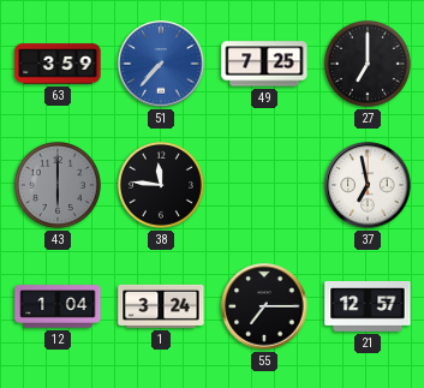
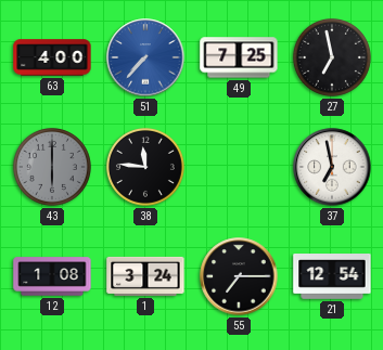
63: 3:59 -> 4:00
27: 7:00 -> 6:58
12: 1:04 -> 1:08
21: 12:57 -> 12:54
